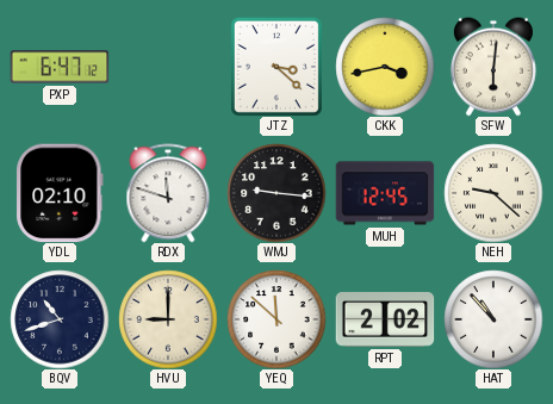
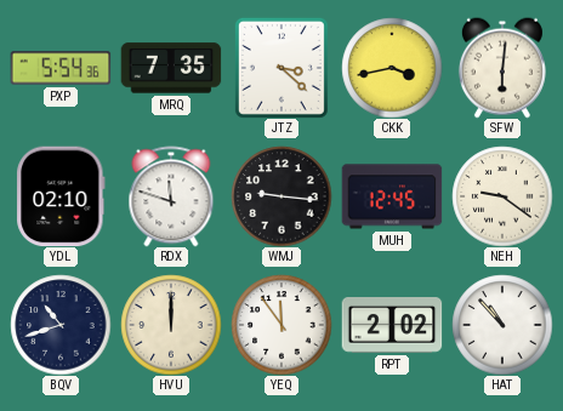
PXP: 6:47 -> 5:54
MRQ: none -> 7:35
NEH: 9:22 -> 9:21
HVU: 9:00 -> 12:00
YEQ: 11:52 -> 11:54
